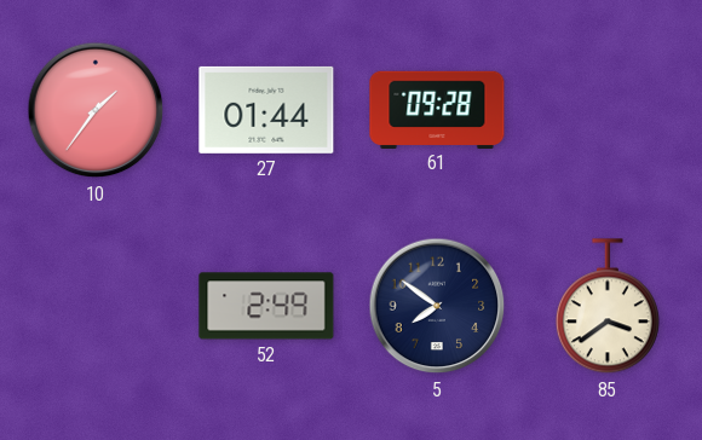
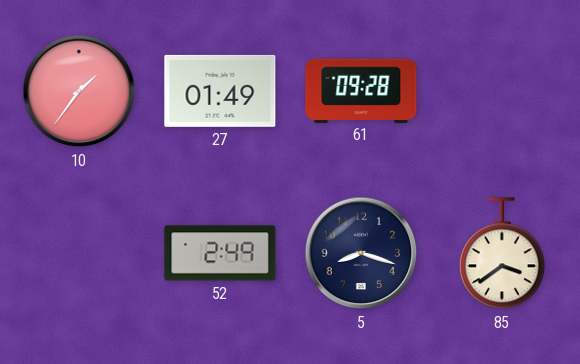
27: 01:44 -> 01:49
5: 7:51 -> 8:18
